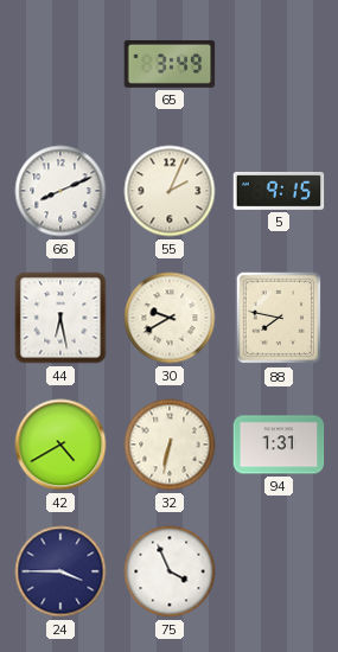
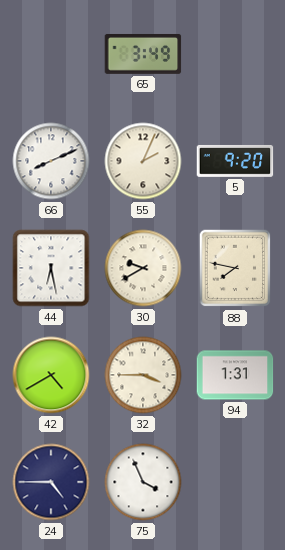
5: 9:15 -> 9:20
32: 6:32 -> 3:45
24: 3:45 -> 4:45
